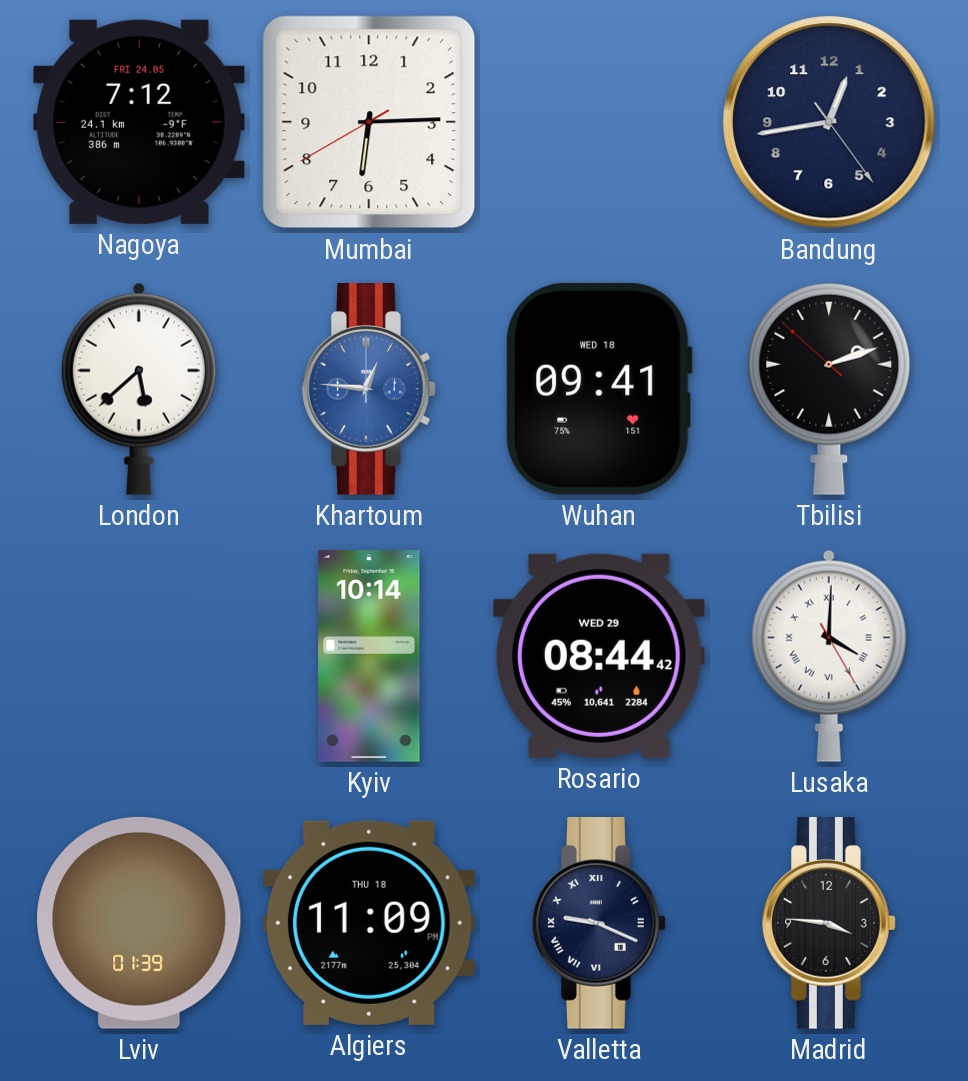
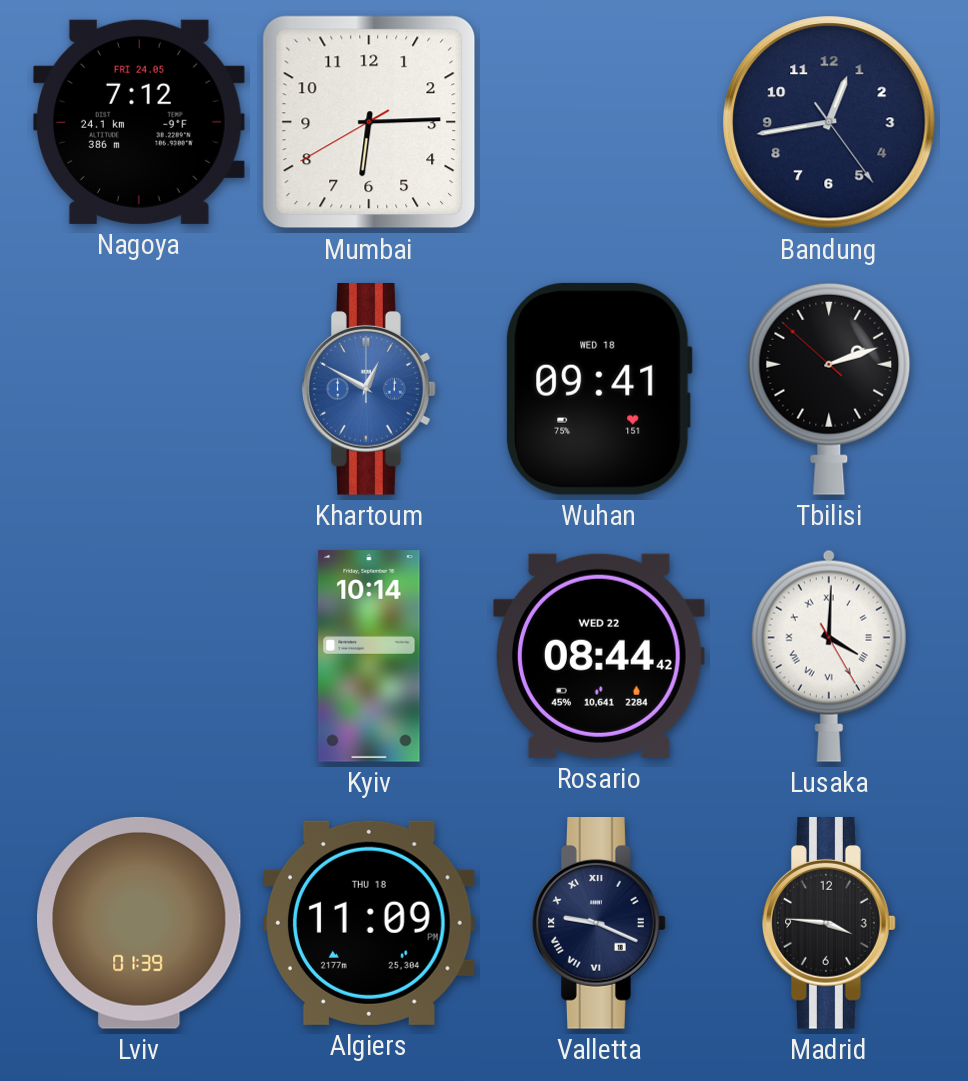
London: 5:38 -> none
Khartoum: 12:46 -> 12:50
Rosario date: WED 29 -> WED 22
